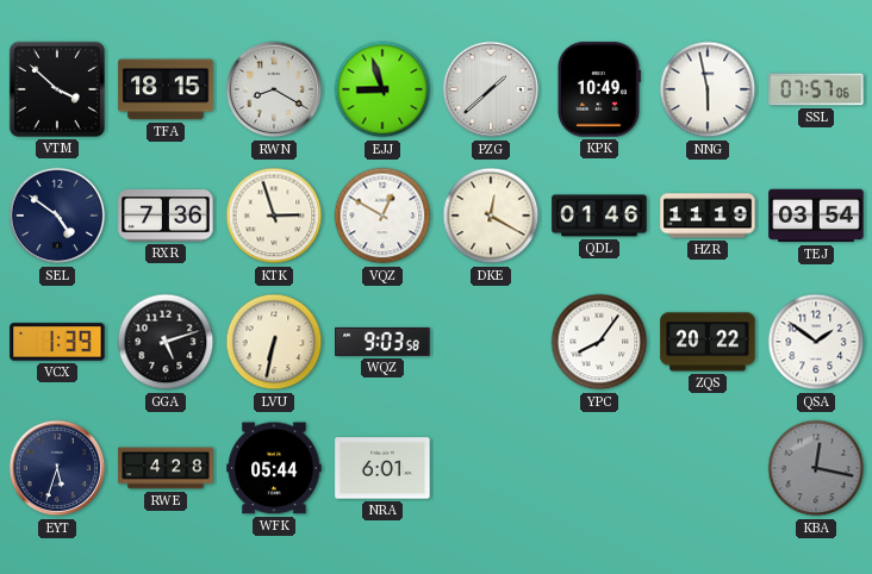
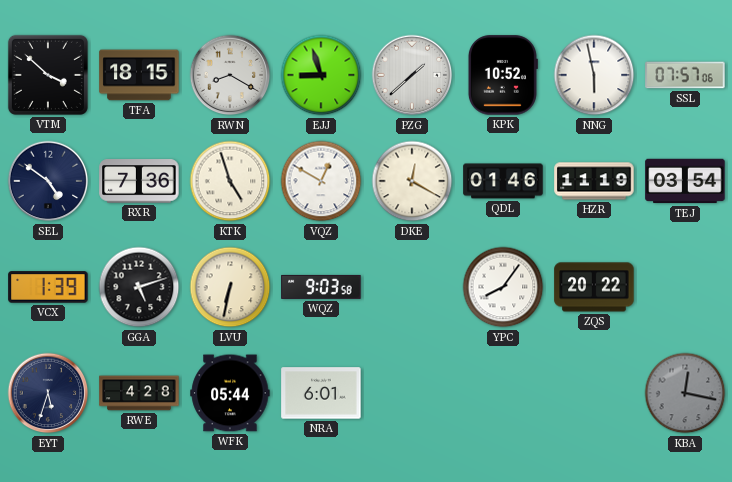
KPK: 10:49 -> 10:52
KTK: 2:57 -> 4:57
QSA: 1:51 -> none
